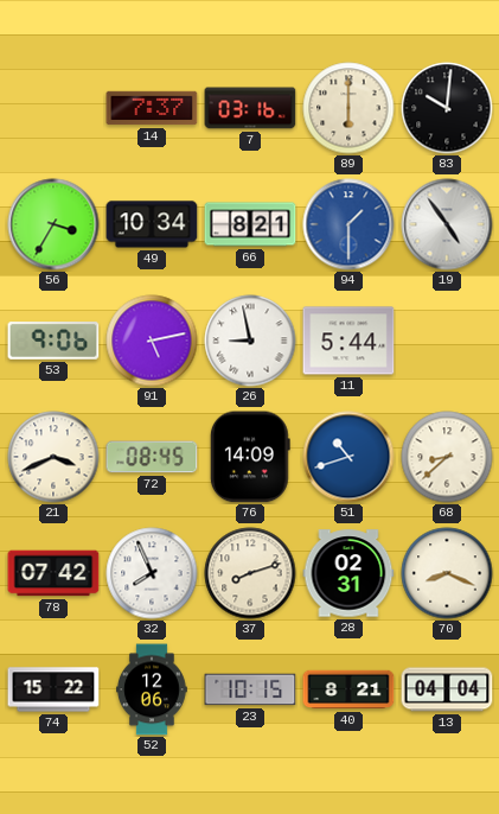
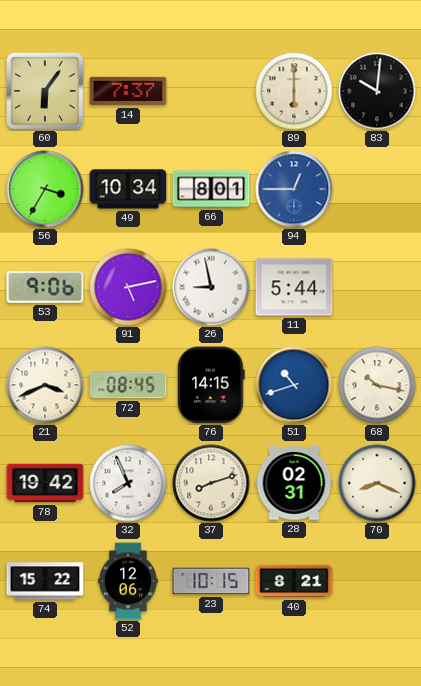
60: none -> 6:06
7: 03:16 -> none
66: 8:21 -> 8:01
94: 1:30 -> 12:45
19: 4:54 -> none
76: 14:09 -> 14:15
68: 8:38 -> 10:17
78: 07:42 -> 19:42
13: 04:04 -> none
